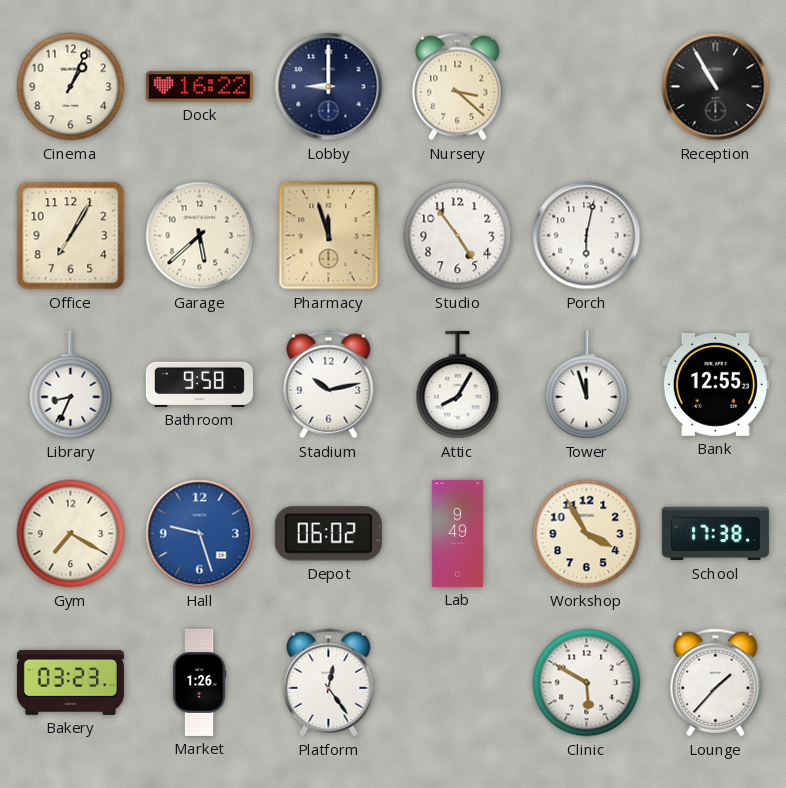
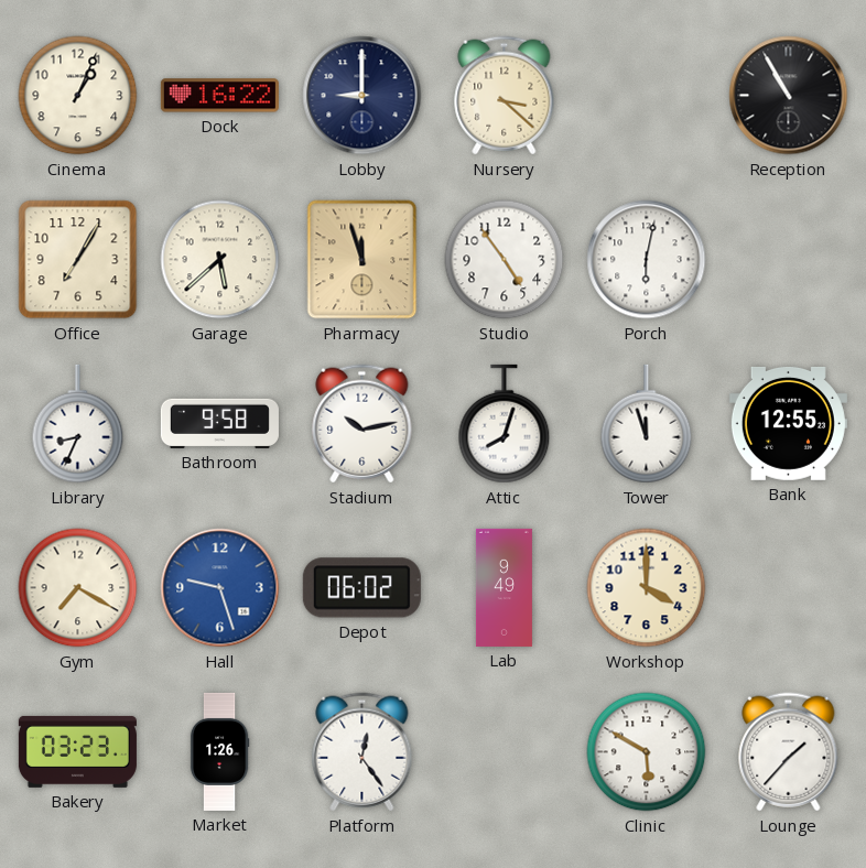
Attic: 8:05 -> 8:03
Workshop: 3:55 -> 4:00
School: 17:38 -> none
